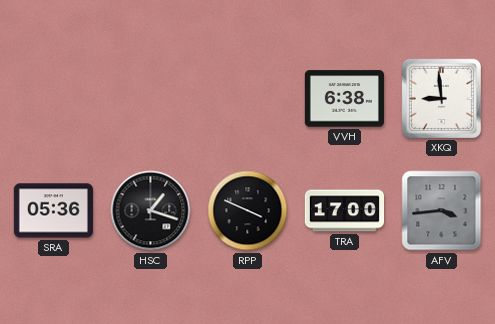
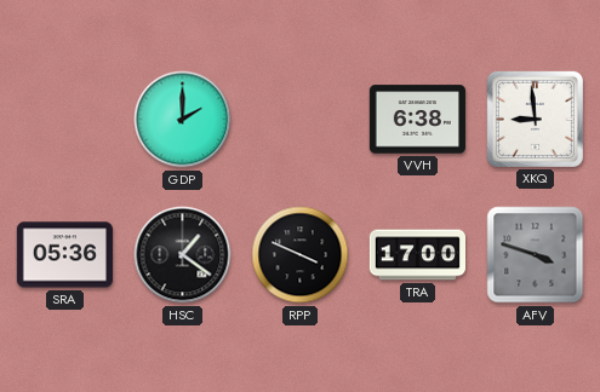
GDP: none -> 2:00
HSC: 1:18 -> 1:21
AFV: 3:44 -> 3:48
